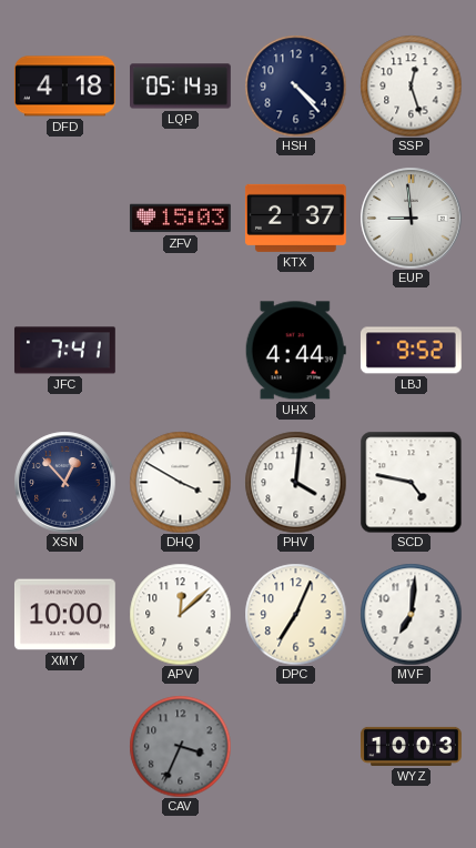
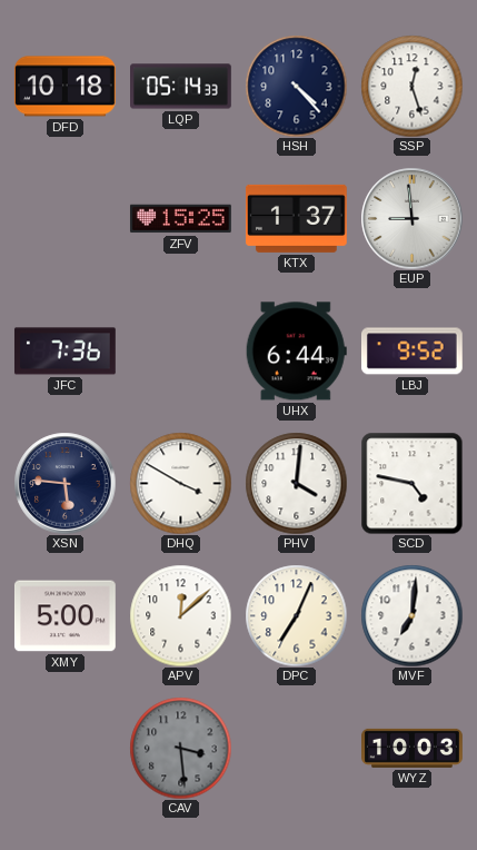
DFD: 4:18 -> 10:18
ZFV: 15:03 -> 15:25
KTX: 2:37 -> 1:37
JFC: 7:41 -> 7:36
UHX: 4:44 -> 6:44
XSN: 12:53 -> 5:46
XMY: 10:00 -> 5:00
CAV: 3:34 -> 3:29
